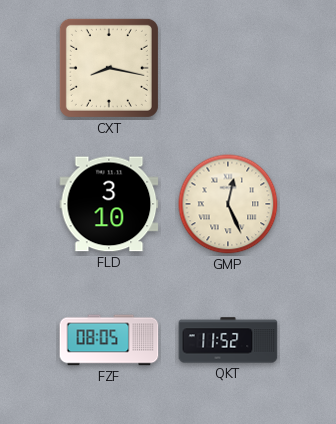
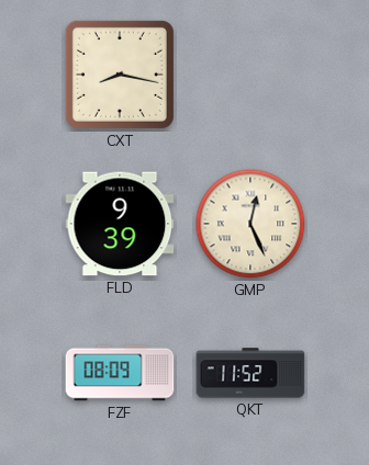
FLD: 3:10 -> 9:39
FZF: 08:05 -> 08:09
